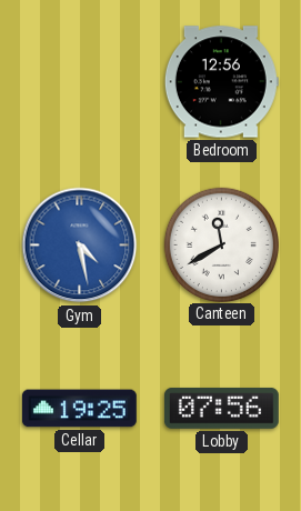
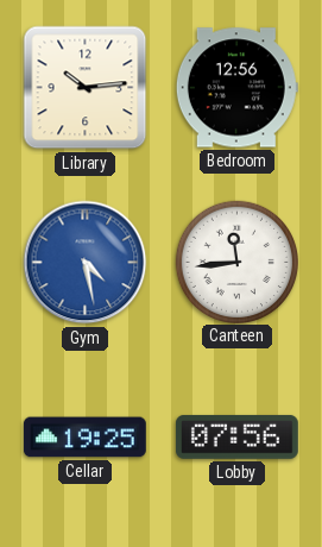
Library: none -> 10:14
Canteen: 11:40 -> 11:44
